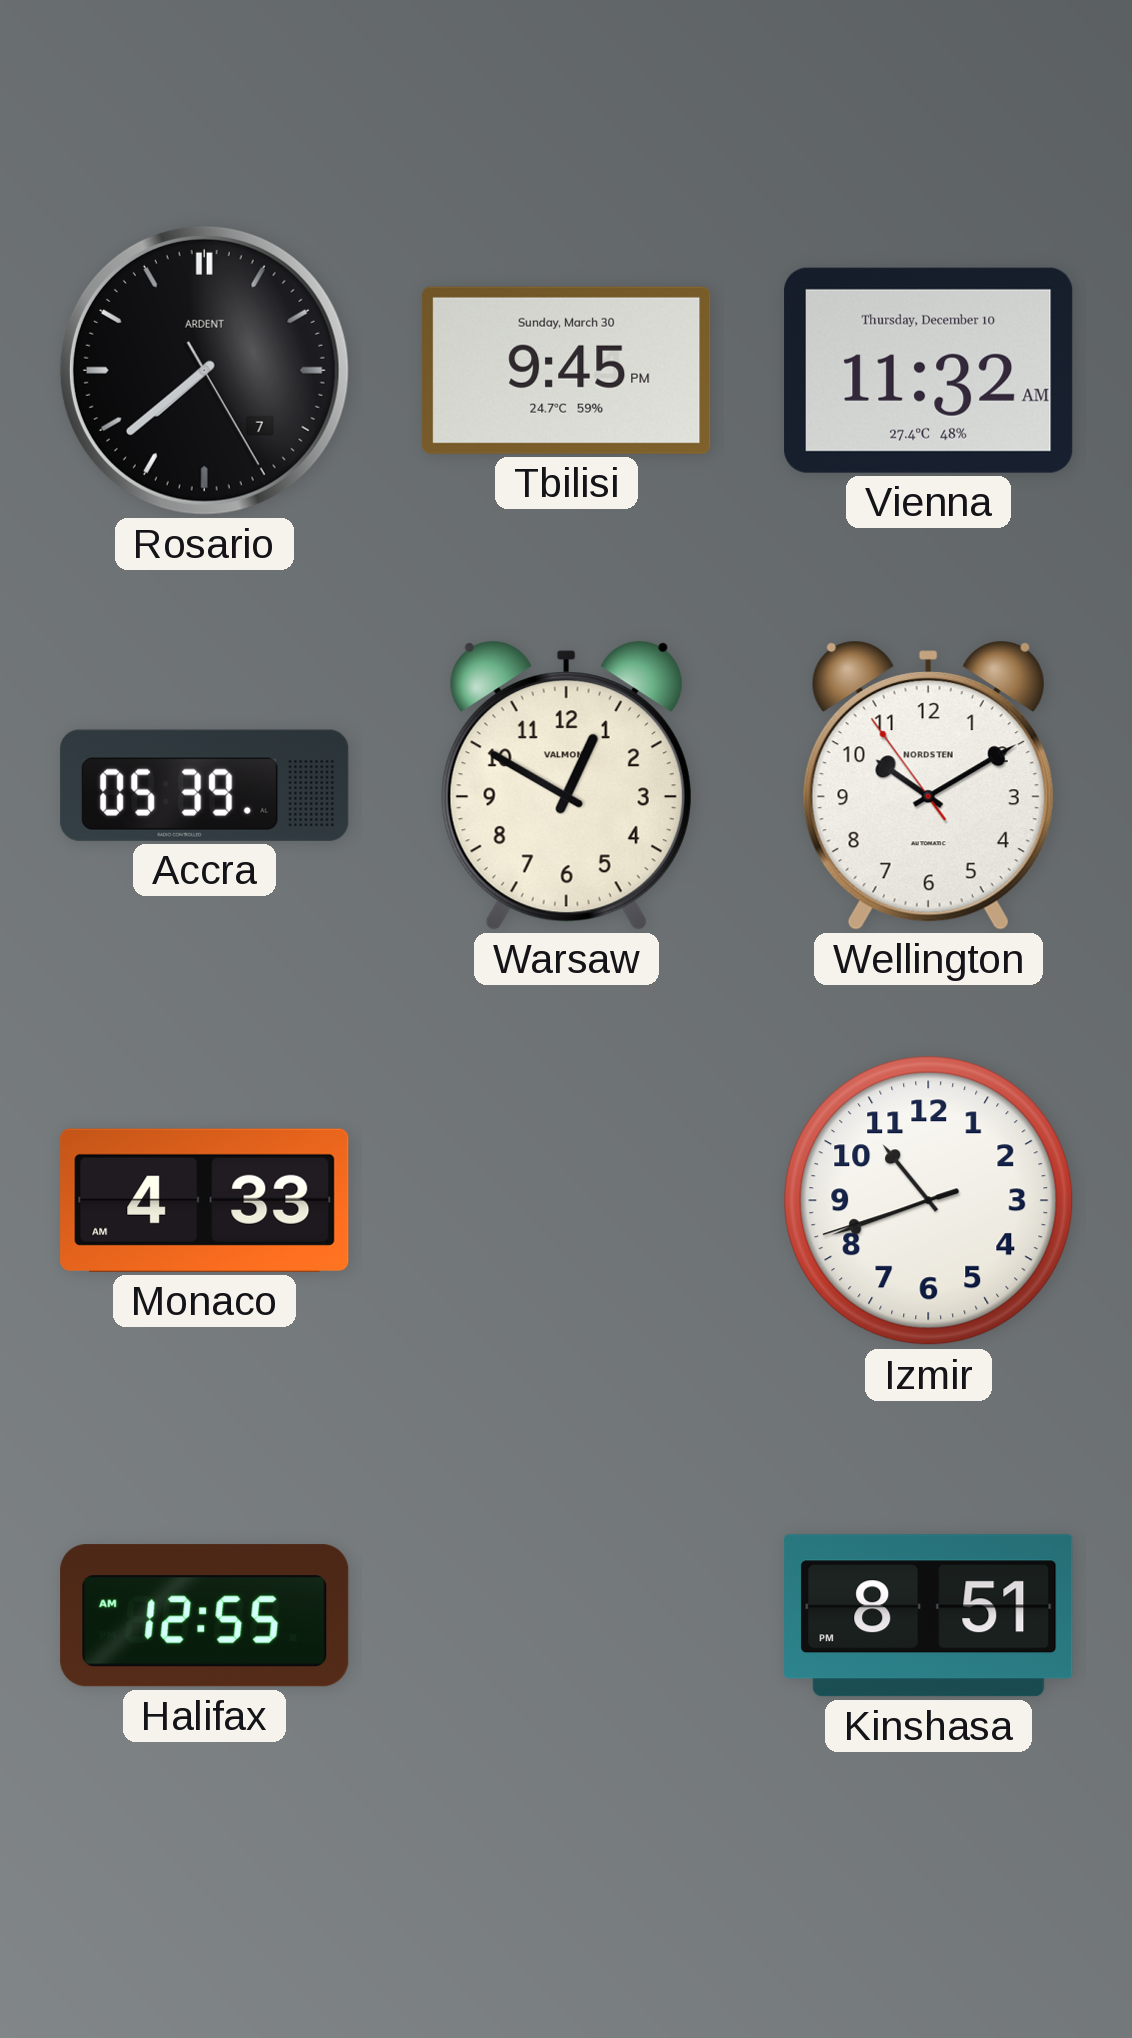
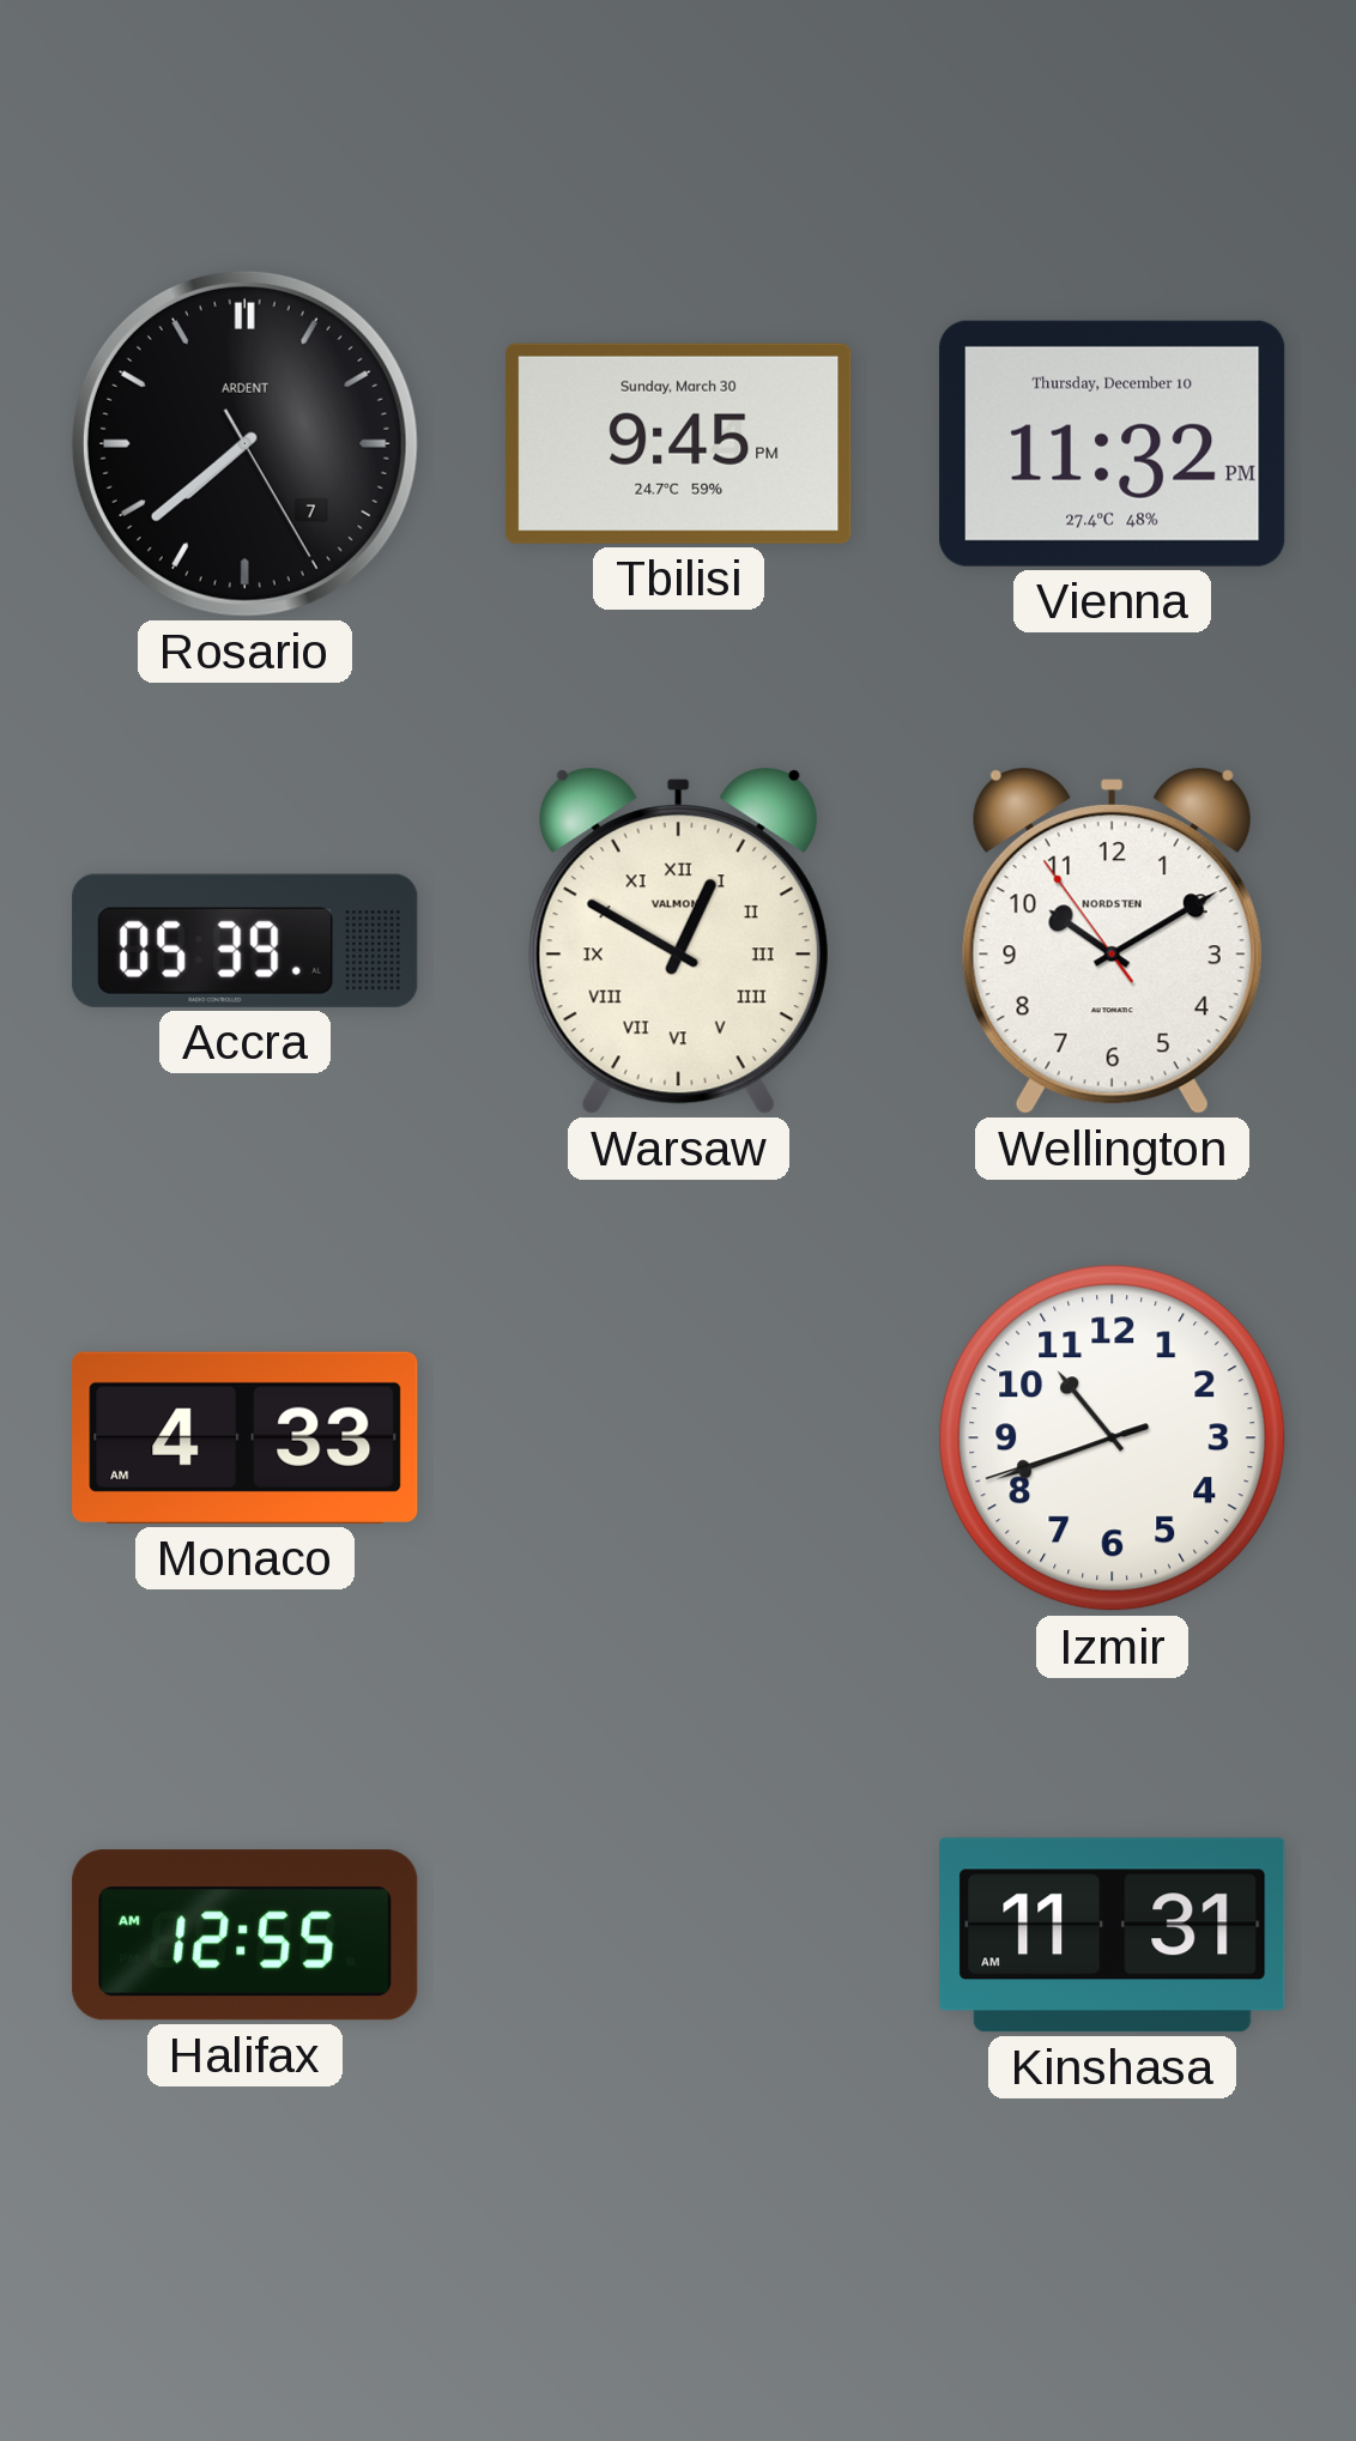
Vienna: 11:32 AM -> 11:32 PM
Warsaw numerals: Arabic -> Roman
Kinshasa: 8:51 -> 11:31
